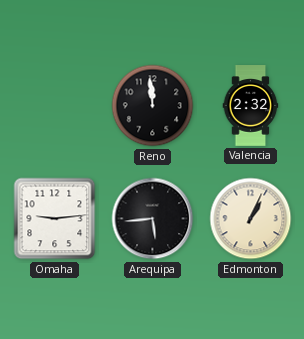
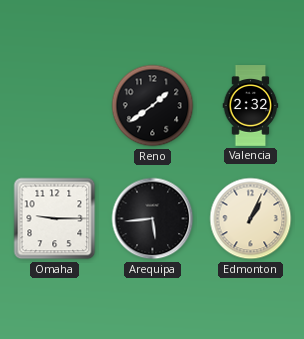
Reno: 11:59 -> 1:39
Omaha: 9:14 -> 9:15
